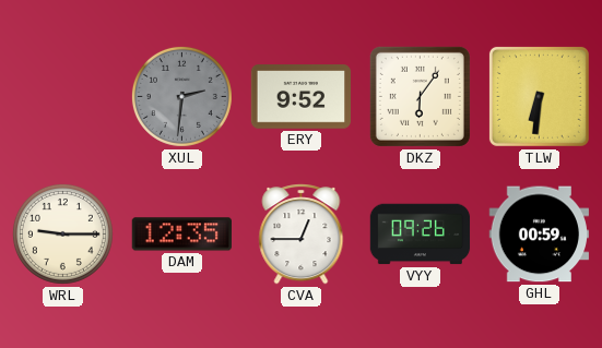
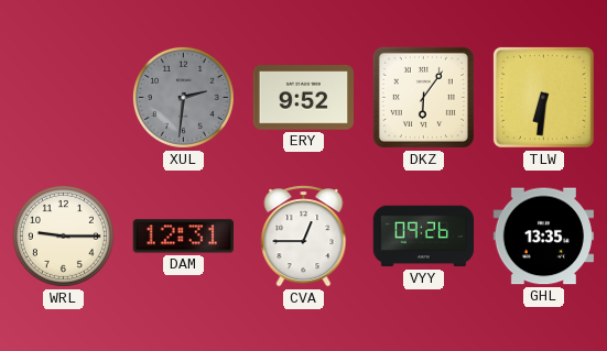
DAM: 12:35 -> 12:31
GHL: 00:59 -> 13:35
